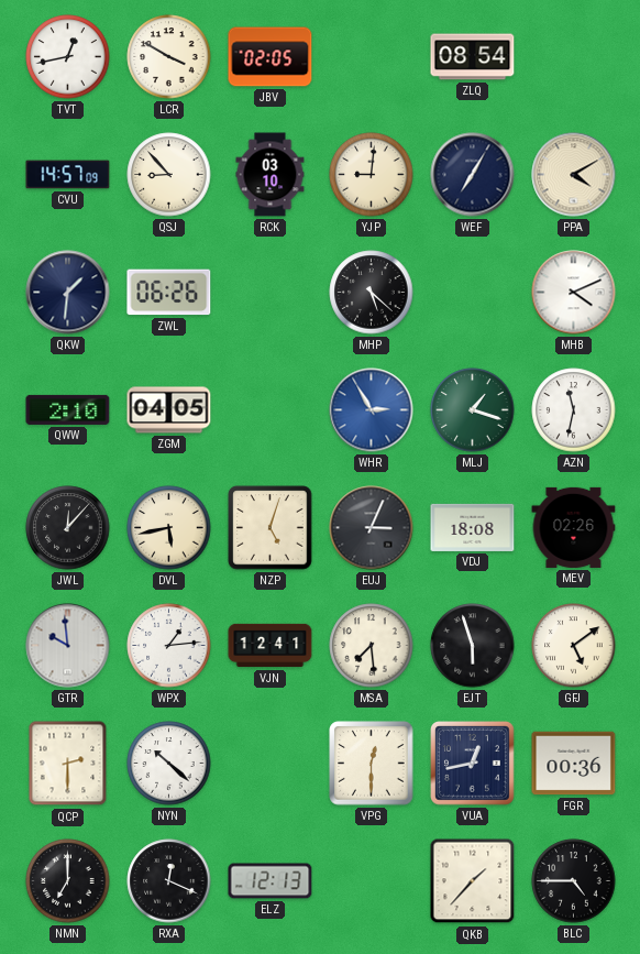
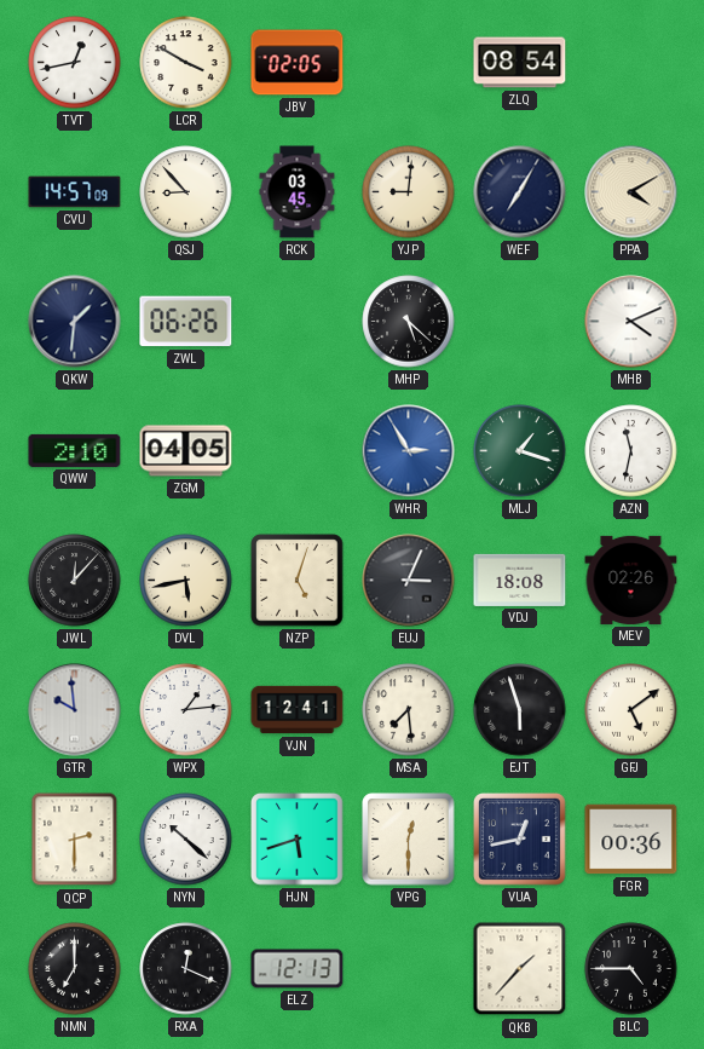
RCK: 03:10 -> 03:45
HJN: none -> 5:42
